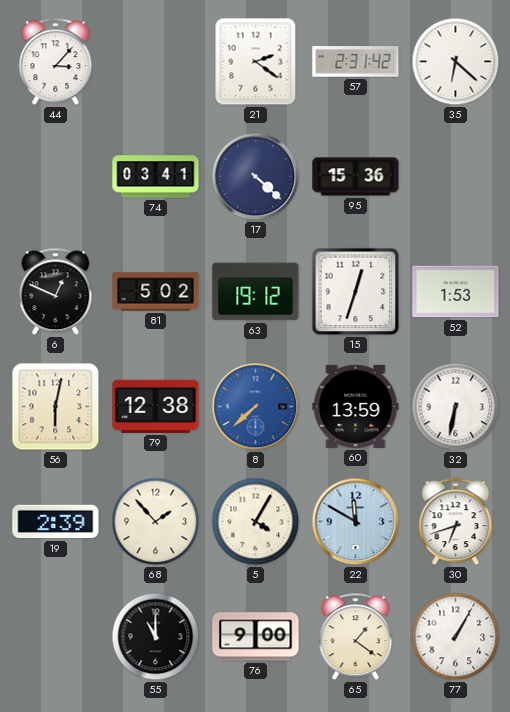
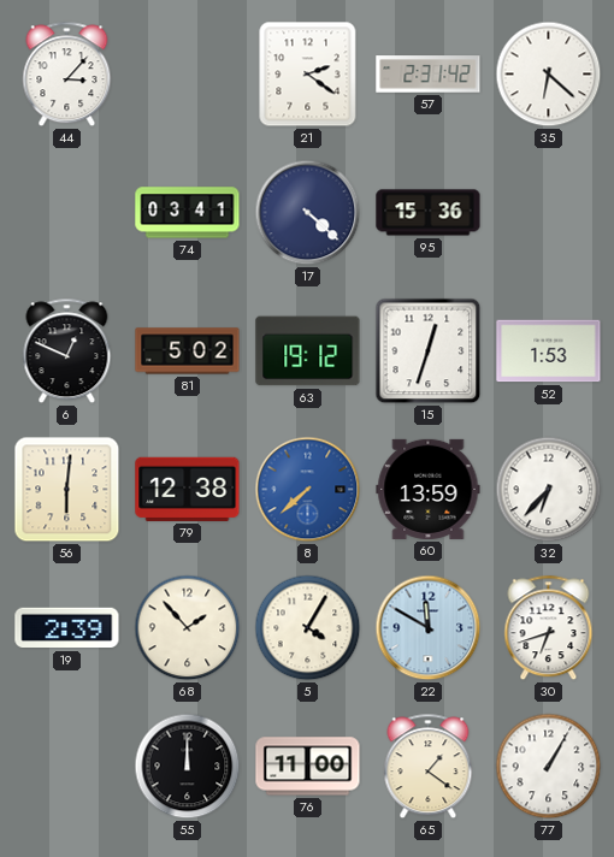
56: 6:02 -> 6:01
32: 6:32 -> 6:37
55: 11:00 -> 12:00
76: 9:00 -> 11:00
